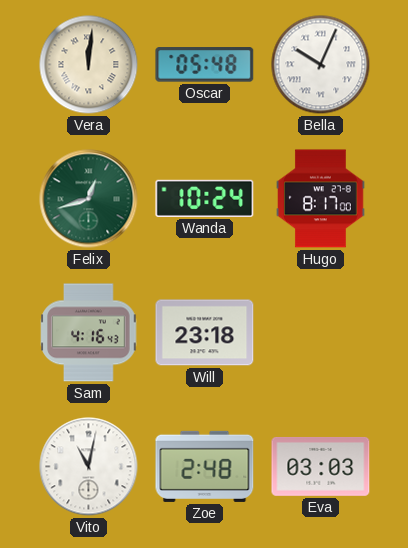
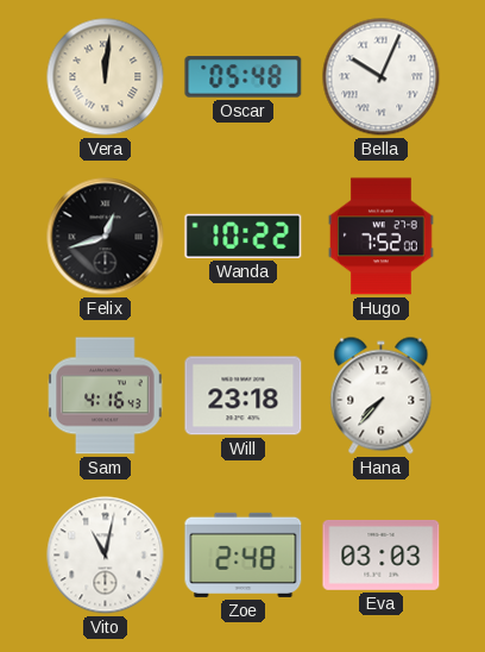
Felix dial: green -> black
Wanda: 10:24 -> 10:22
Hugo: 8:17 -> 7:52
Hana: none -> 7:37
